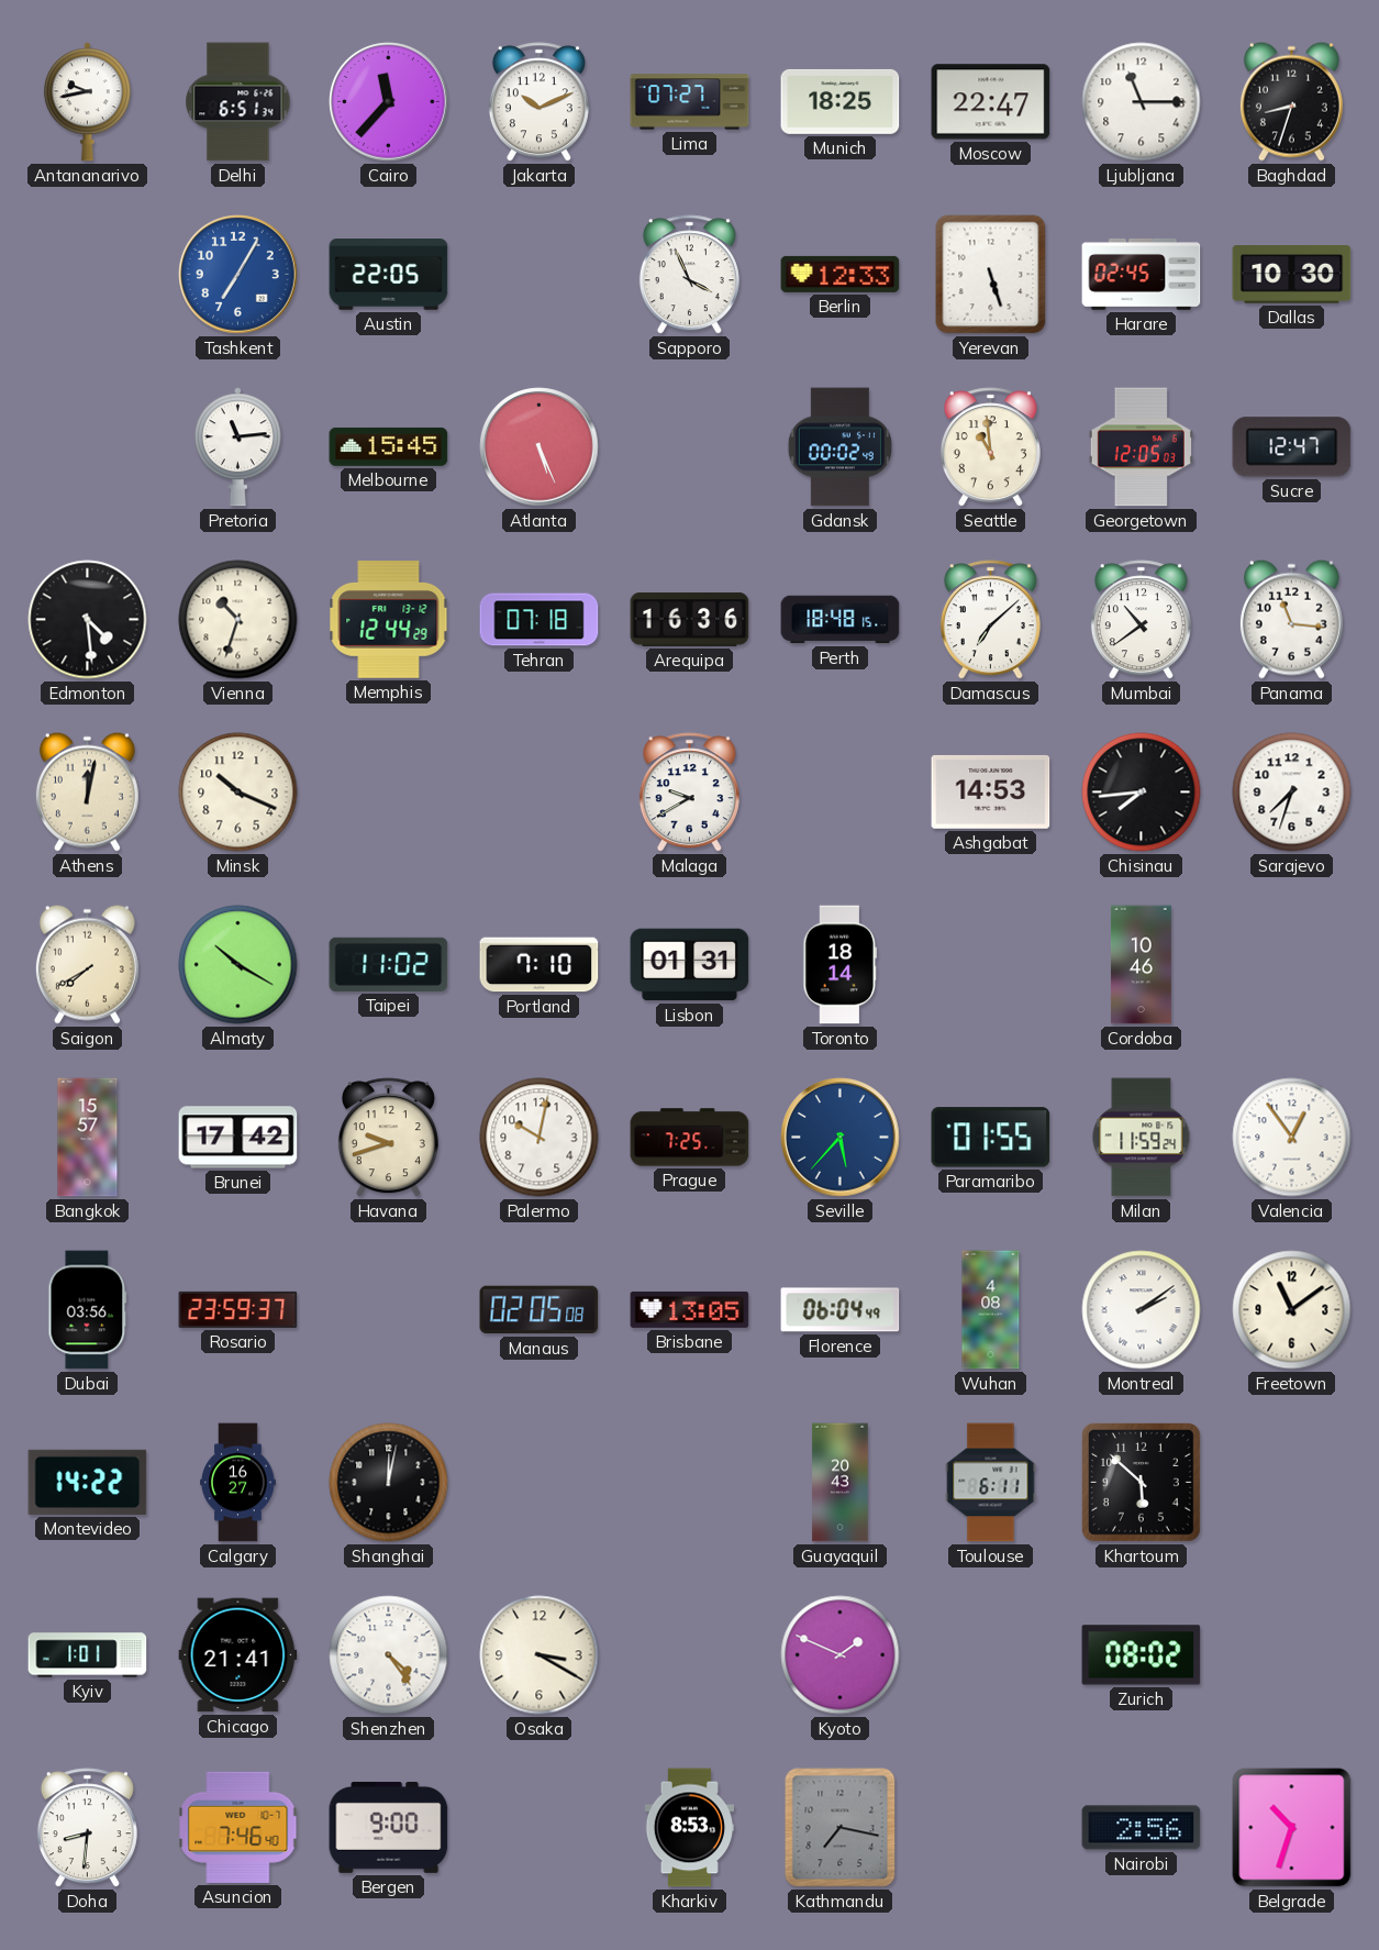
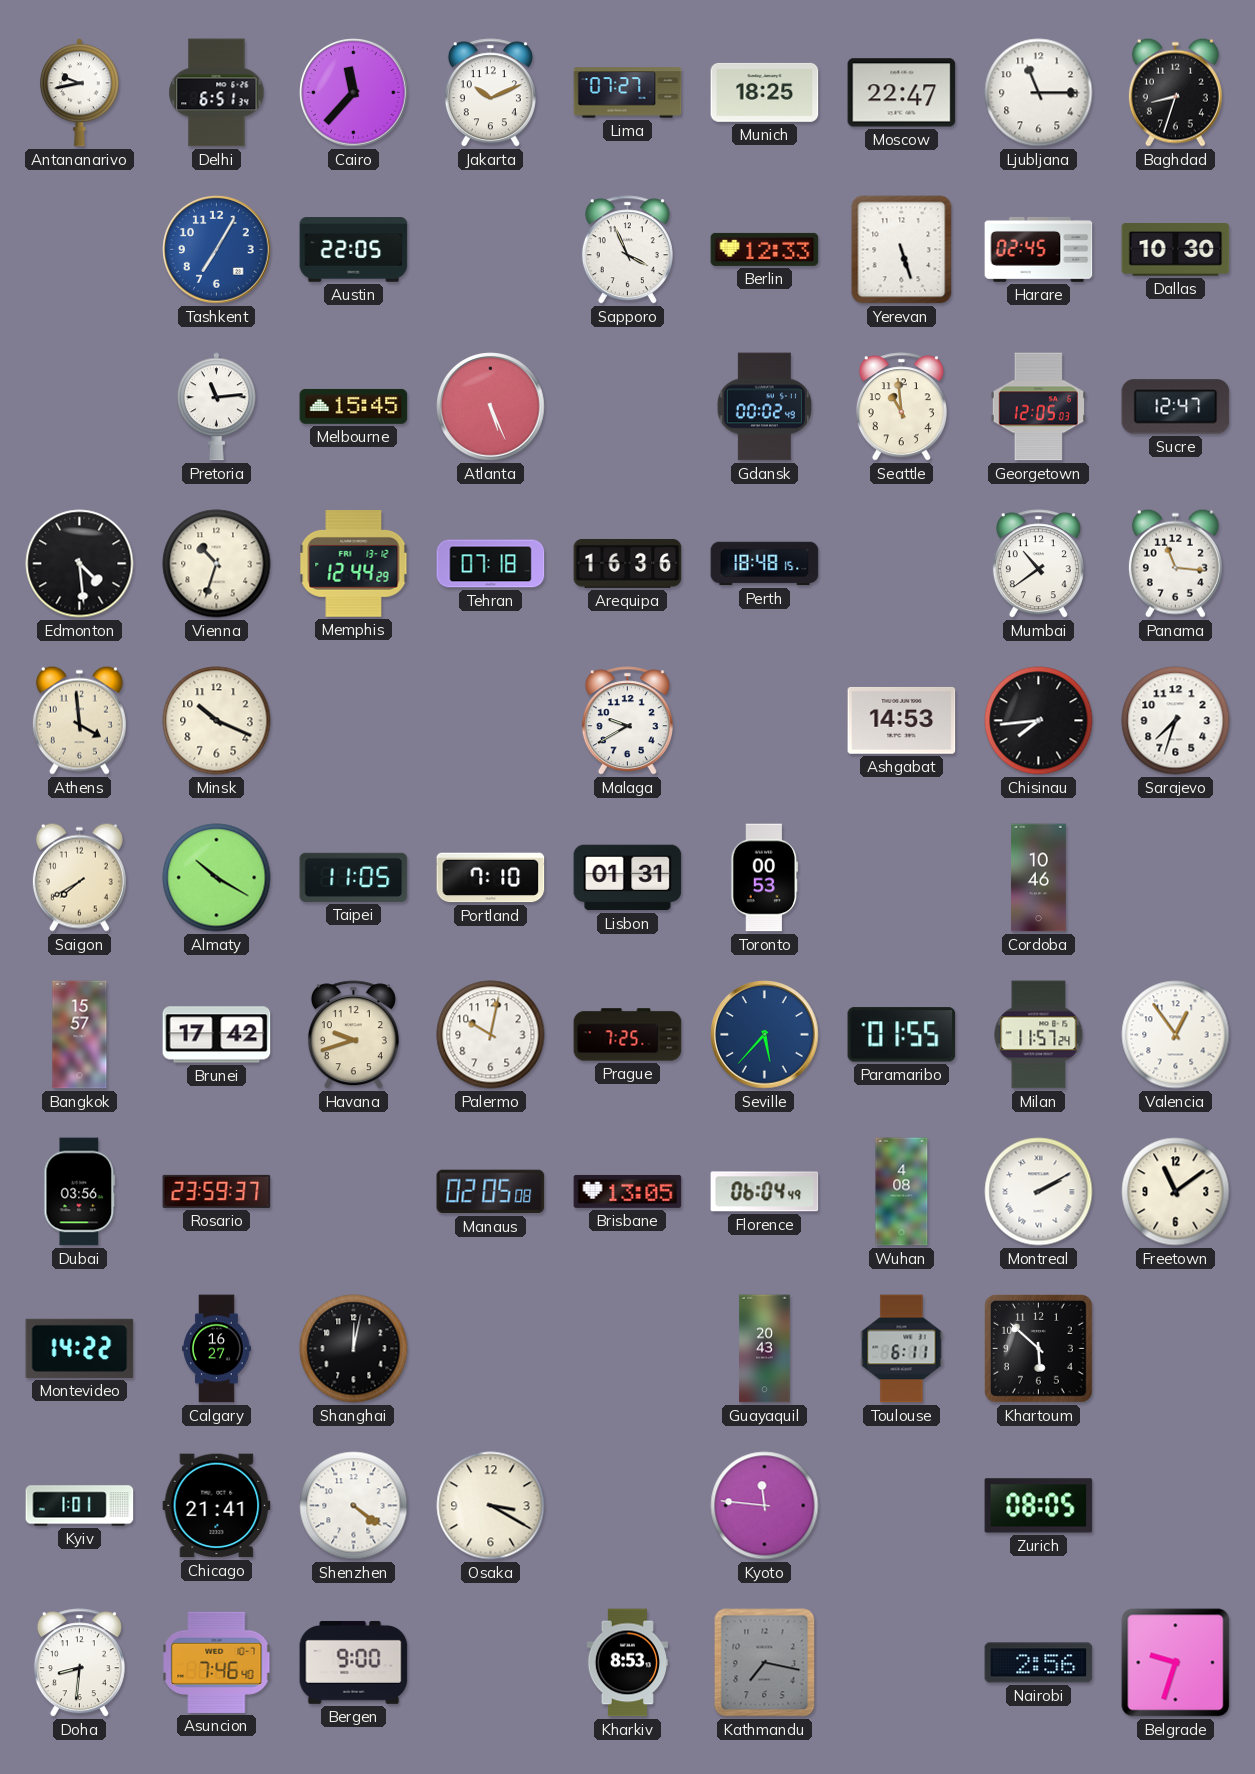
Damascus: 7:08 -> none
Athens: 12:02 -> 3:59
Taipei: 11:02 -> 11:05
Toronto: 18:14 -> 00:53
Milan: 11:59 -> 11:57
Montreal: 2:09 -> 2:10
Shenzhen: 4:24 -> 4:21
Kyoto: 1:49 -> 11:46
Zurich: 08:02 -> 08:05
Belgrade: 10:33 -> 9:33
